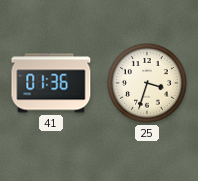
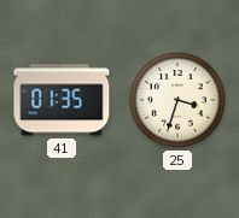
41: 01:36 -> 01:35
